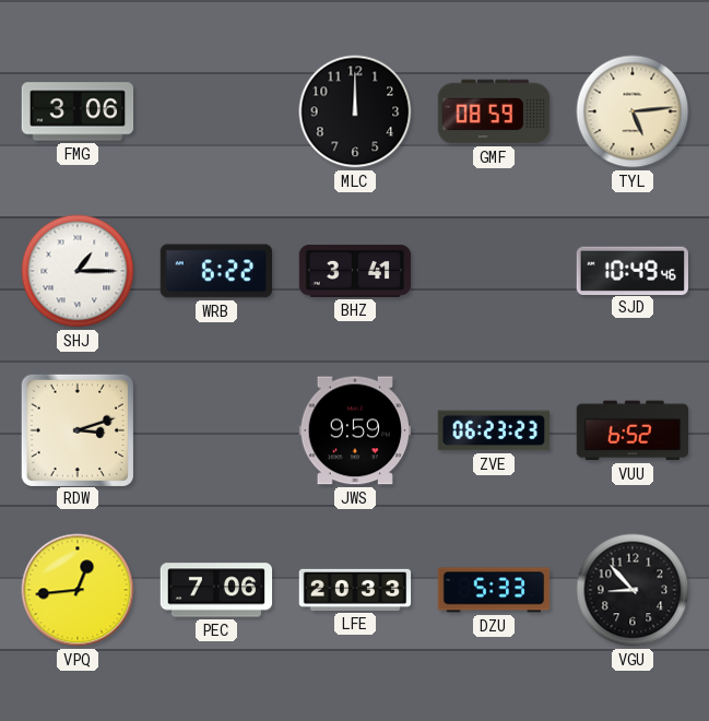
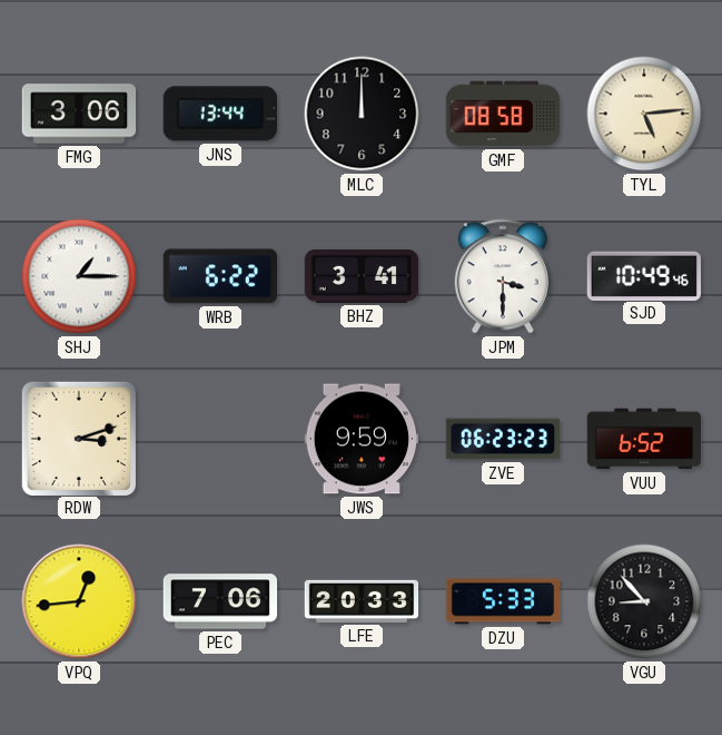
JNS: none -> 13:44
GMF: 08:59 -> 08:58
JPM: none -> 3:30
